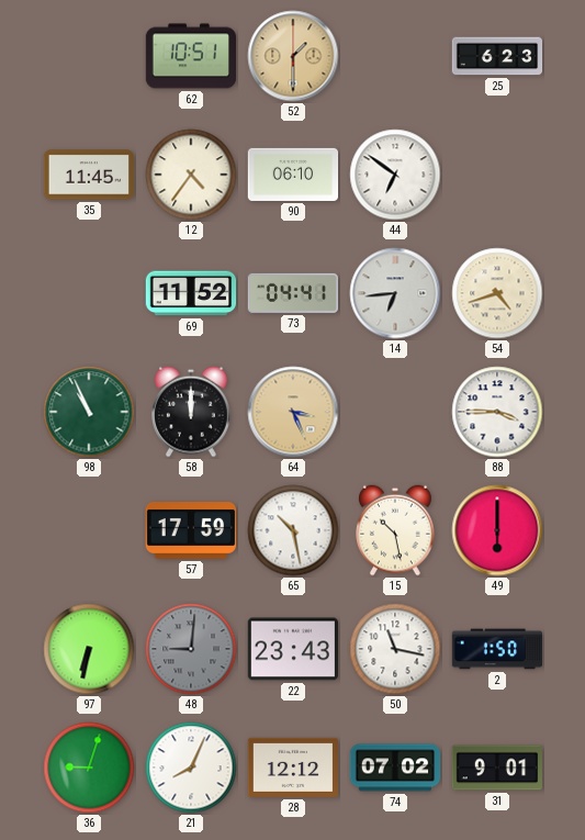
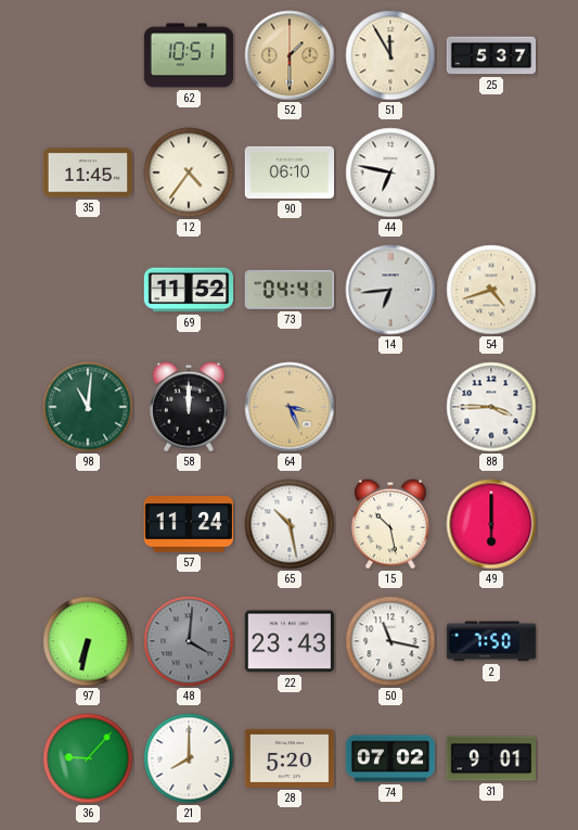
51: none -> 11:55
25: 6:23 -> 5:37
44: 6:51 -> 6:47
98: 10:56 -> 11:01
57: 17:59 -> 11:24
48: 9:01 -> 4:01
2: 1:50 -> 7:50
36: 9:03 -> 9:07
21: 8:04 -> 8:00
28: 12:12 -> 5:20
